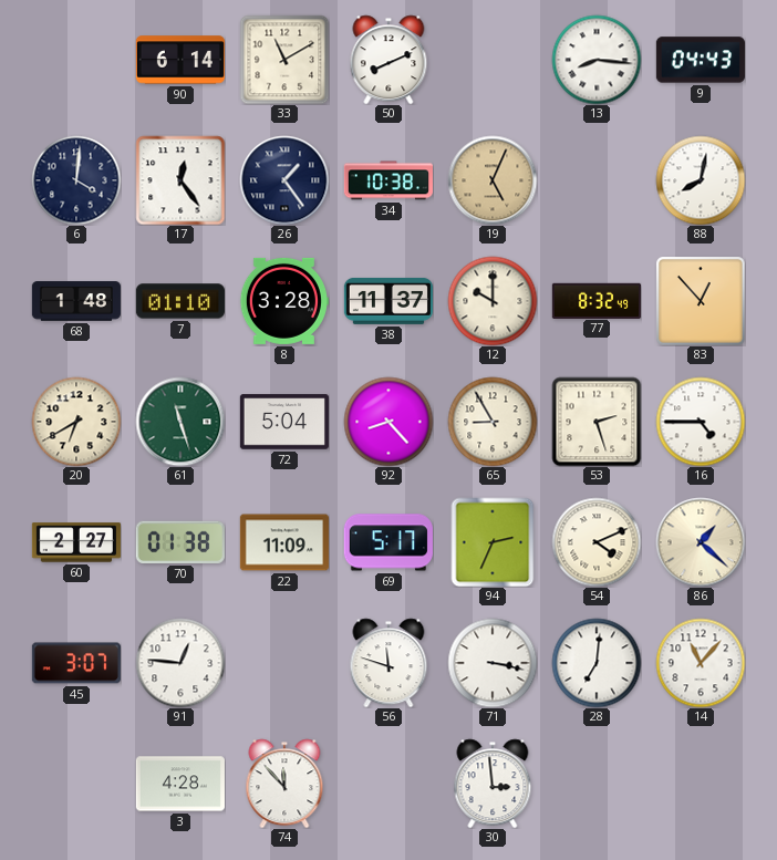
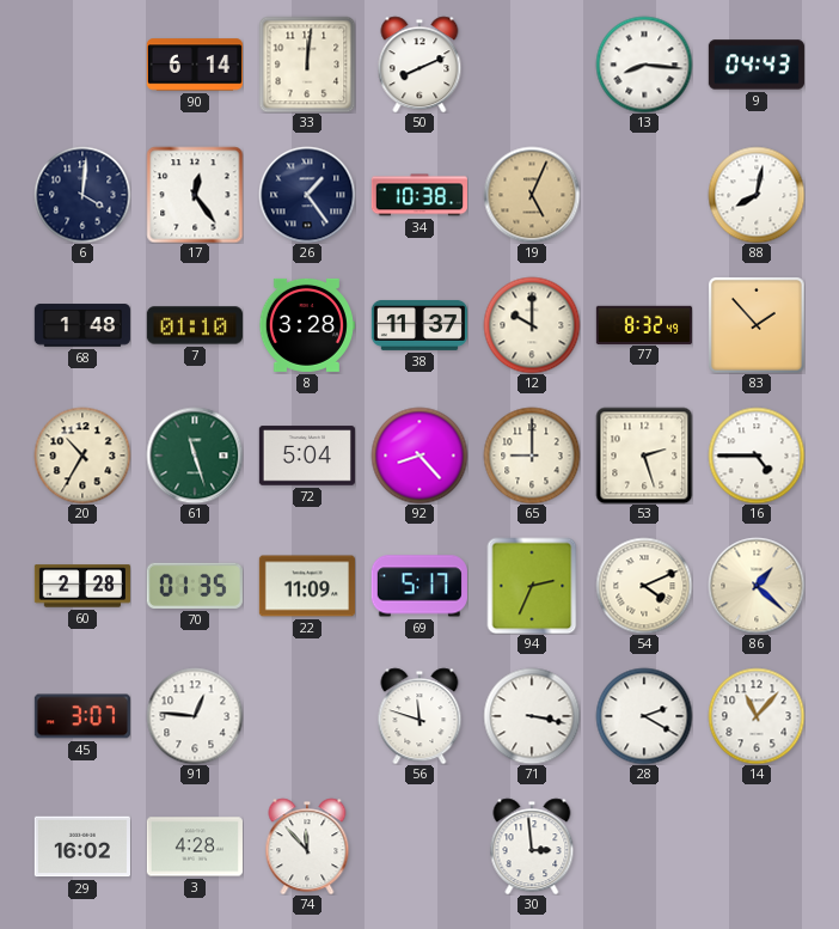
33: 11:10 -> 12:01
83: 12:53 -> 1:53
20: 6:40 -> 10:35
65: 8:55 -> 9:00
60: 2:27 -> 2:28
70: 01:38 -> 01:35
28: 7:01 -> 2:20
29: none -> 16:02
